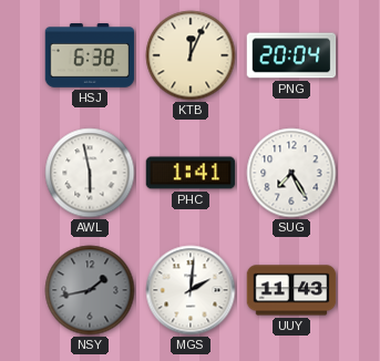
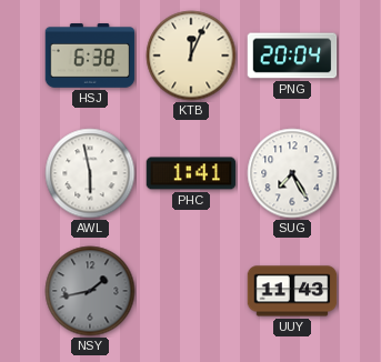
MGS: 2:01 -> none
